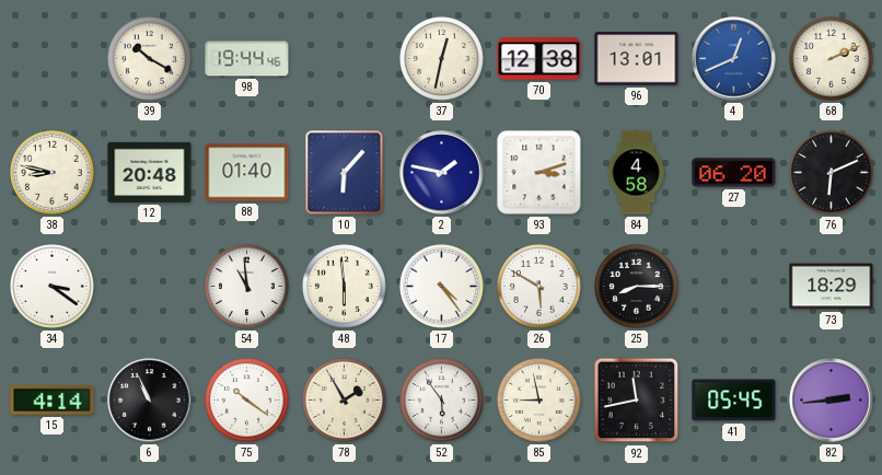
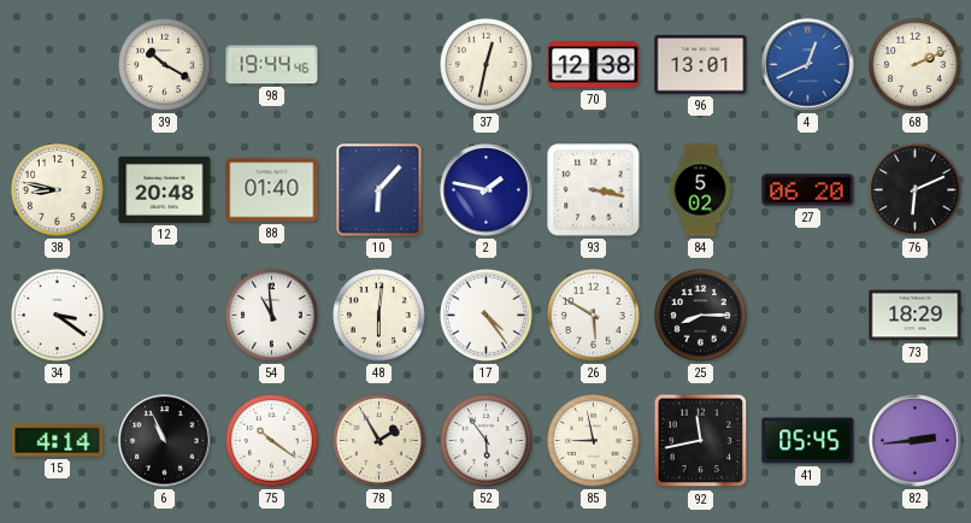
93: 3:12 -> 3:17
84: 4:58 -> 5:02
48: 5:59 -> 6:01
